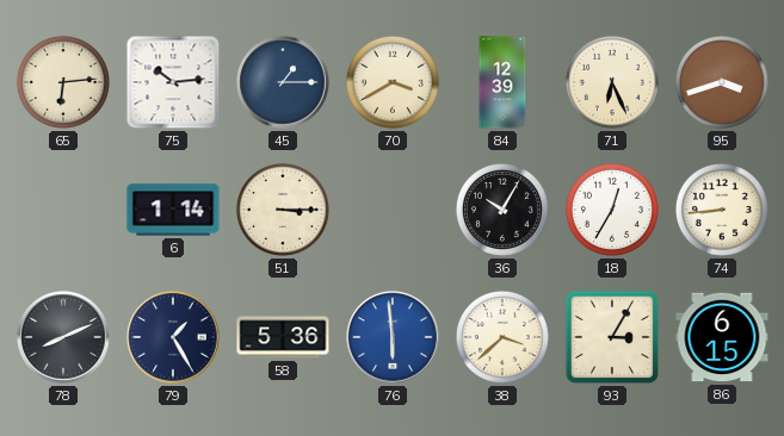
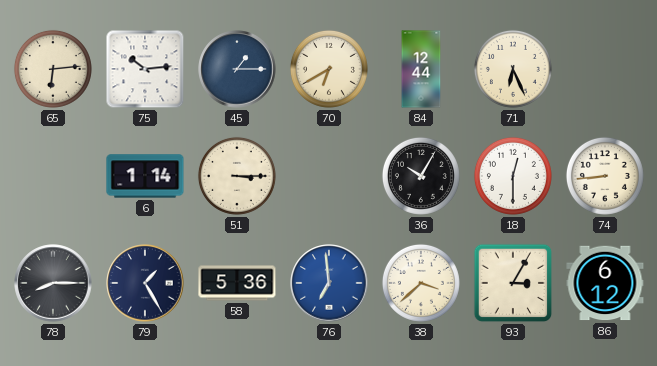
70: 3:40 -> 6:40
84: 12:39 -> 12:44
95: 3:42 -> none
18: 12:35 -> 12:30
78: 8:11 -> 8:15
76: 5:59 -> 6:59
86: 6:15 -> 6:12
